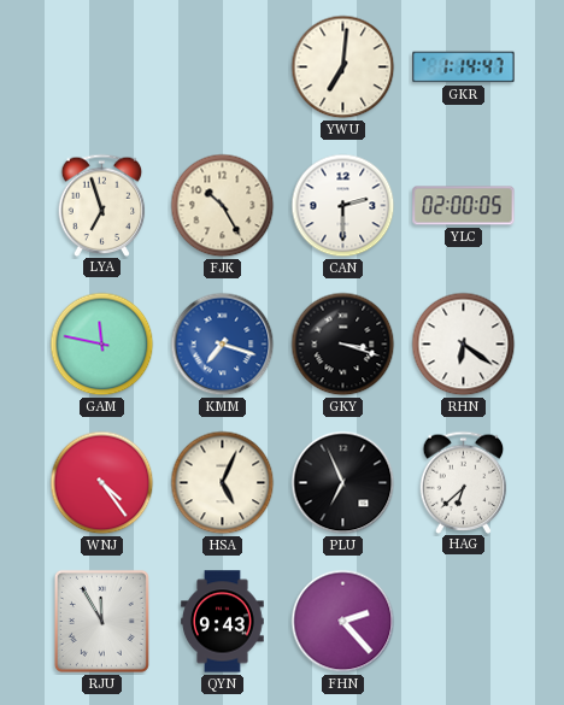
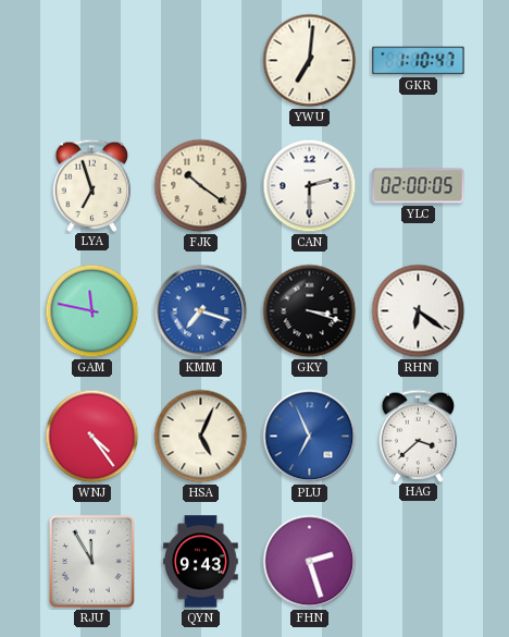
GKR: 1:14 -> 1:10
FJK: 10:25 -> 10:21
PLU dial: black -> blue
HAG: 6:38 -> 3:38
FHN: 2:23 -> 2:27
